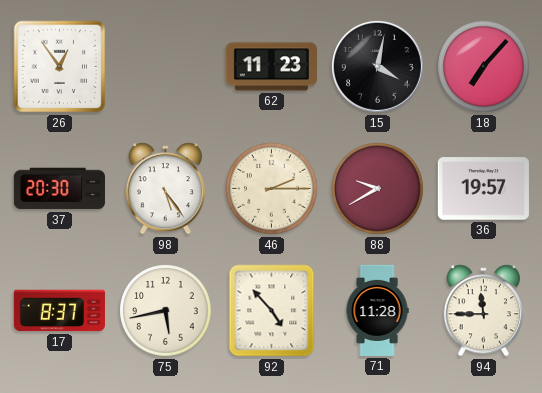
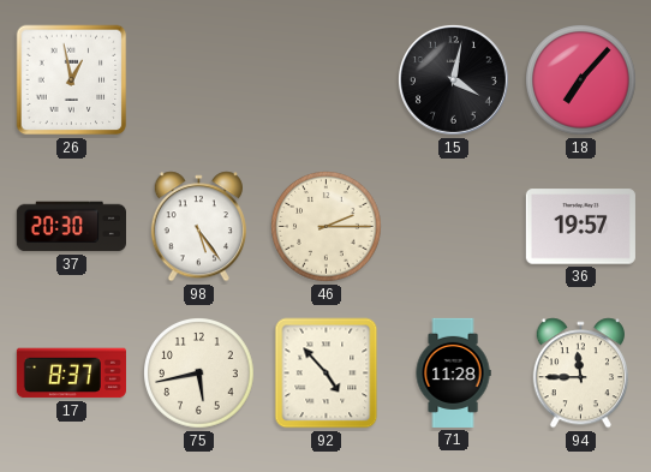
26: 12:54 -> 12:58
62: 11:23 -> none
88: 9:40 -> none
